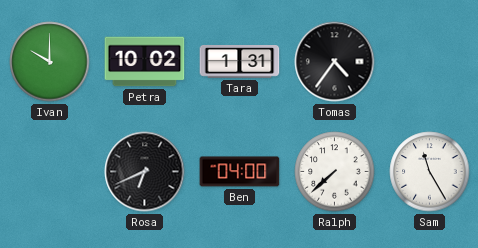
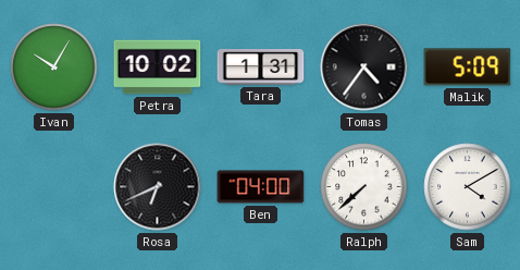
Ivan: 10:00 -> 10:05
Malik: none -> 5:09
Sam: 11:25 -> 4:10
